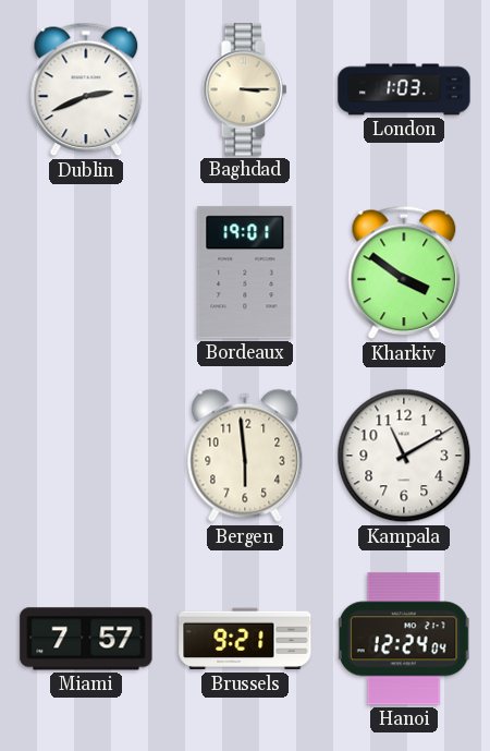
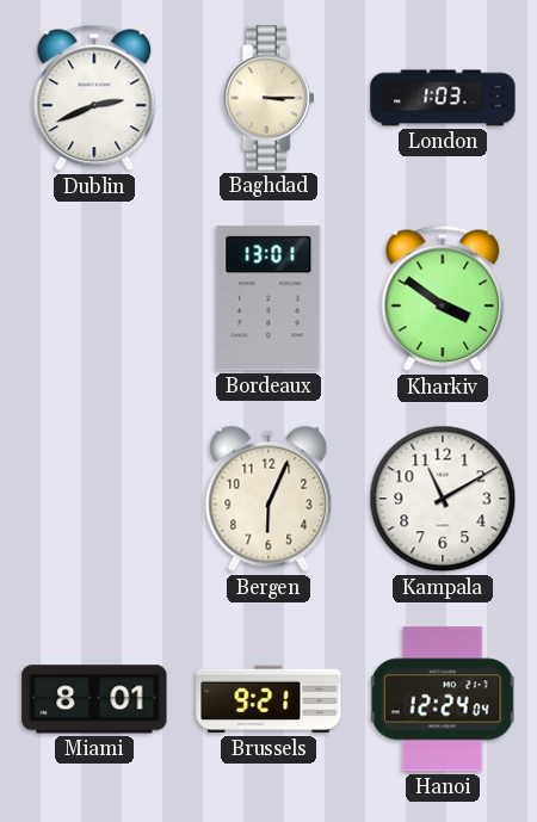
Bordeaux: 19:01 -> 13:01
Bergen: 5:59 -> 6:04
Miami: 7:57 -> 8:01
